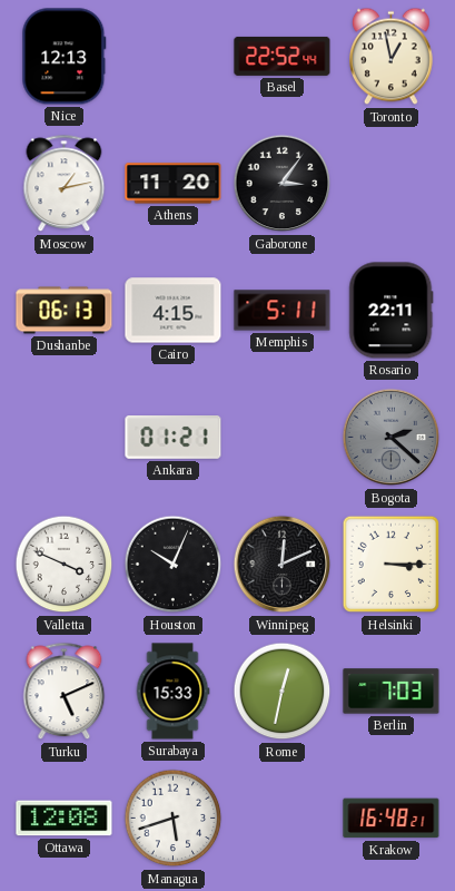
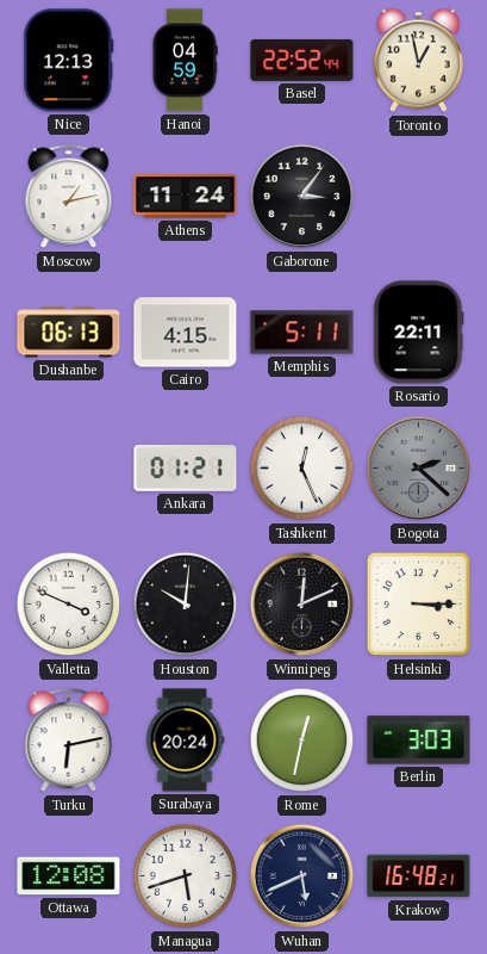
Hanoi: none -> 04:59
Athens: 11:20 -> 11:24
Tashkent: none -> 12:26
Houston: 10:04 -> 10:01
Turku: 5:11 -> 6:13
Surabaya: 15:33 -> 20:24
Berlin: 7:03 -> 3:03
Wuhan: none -> 5:41
